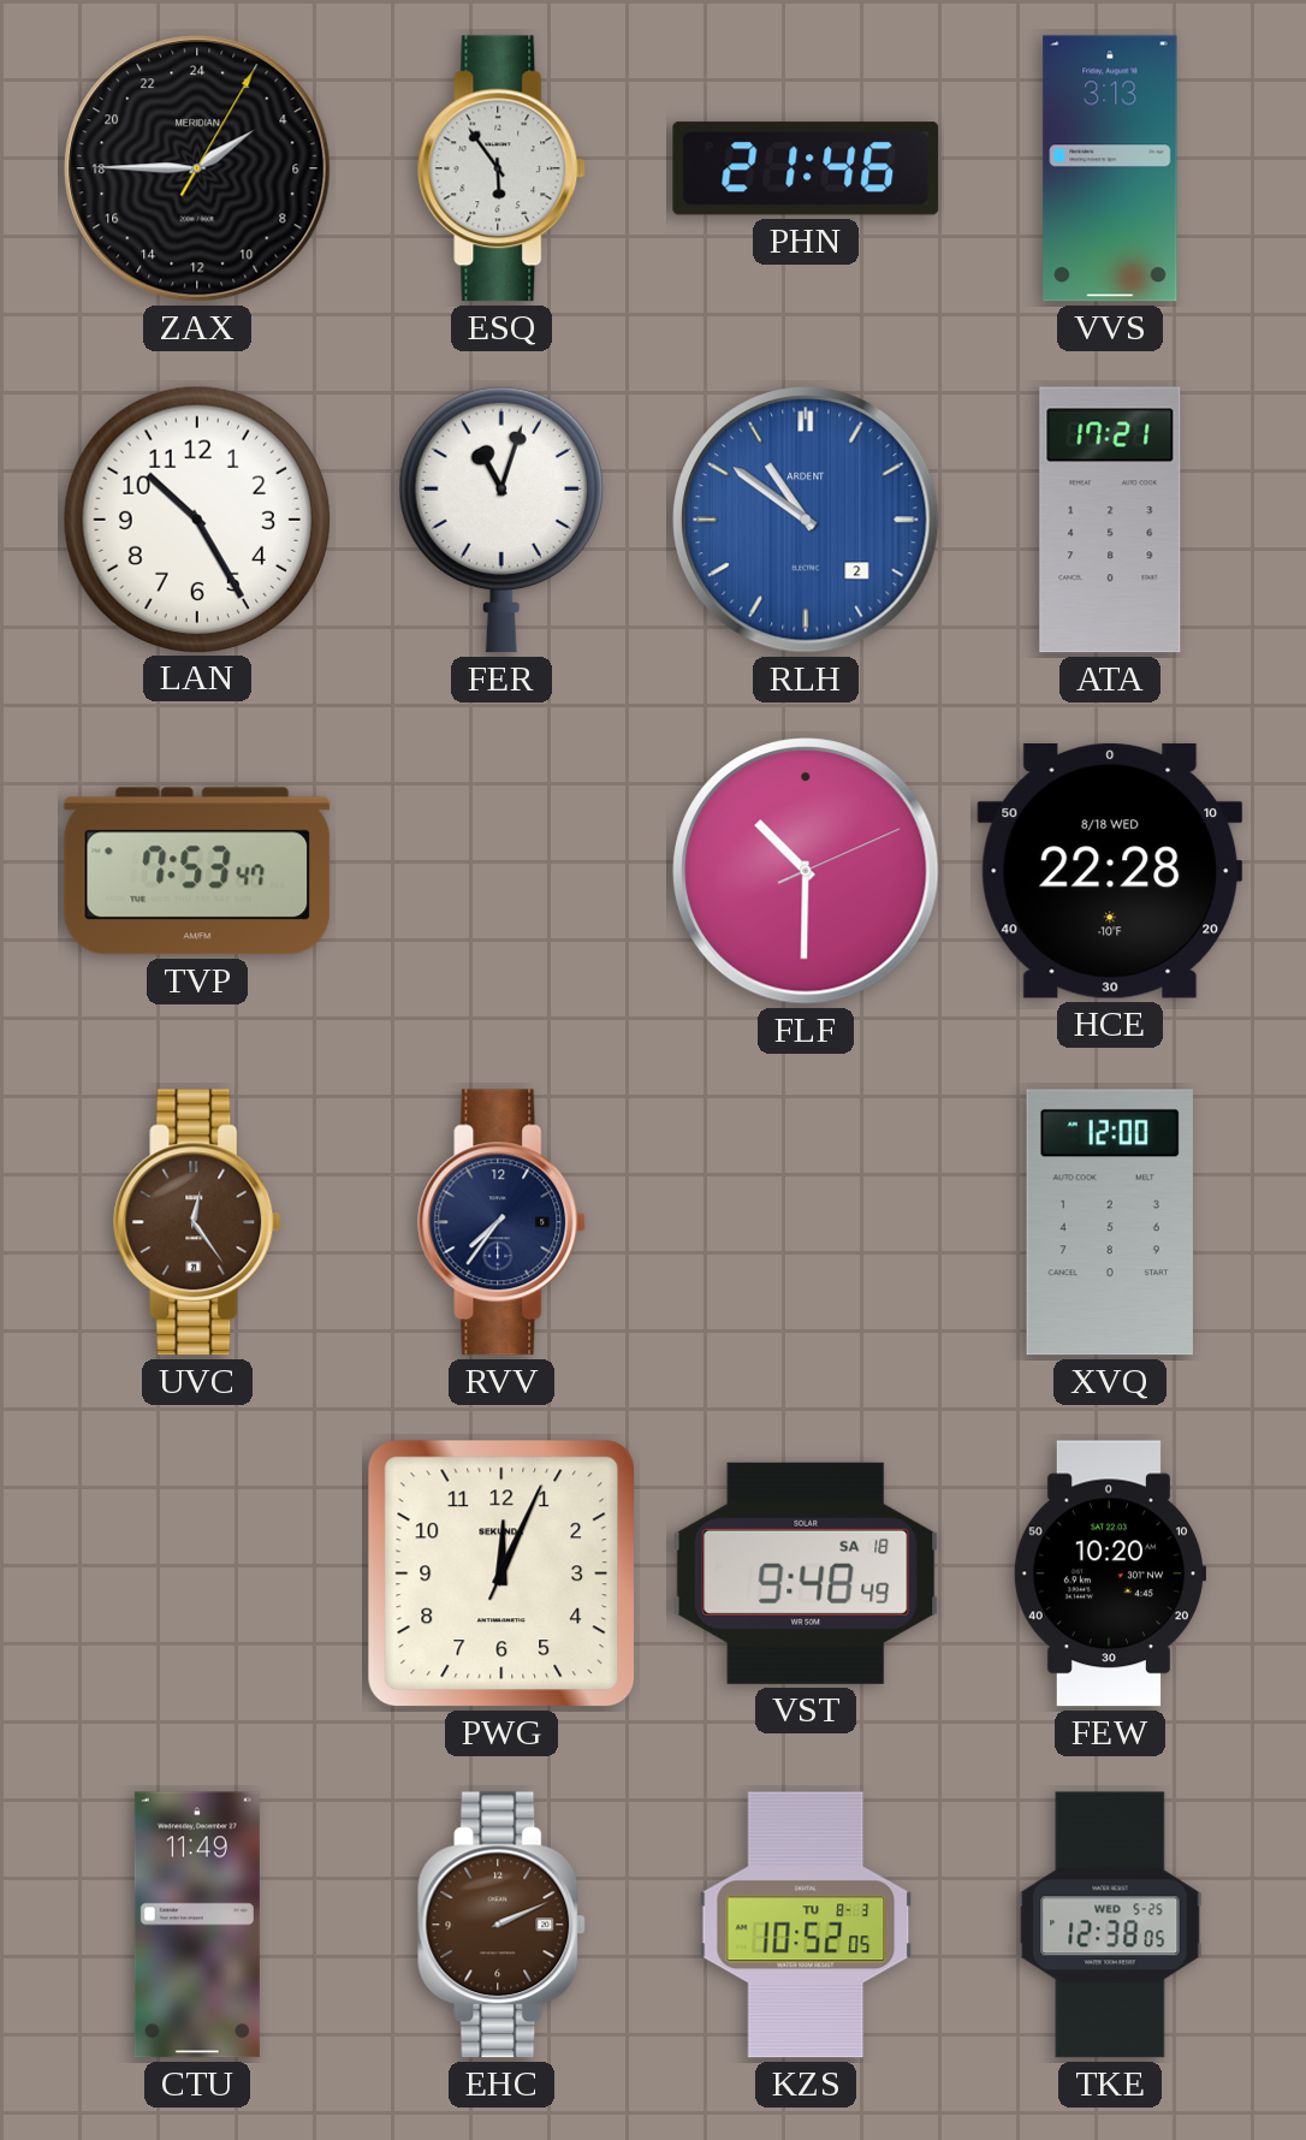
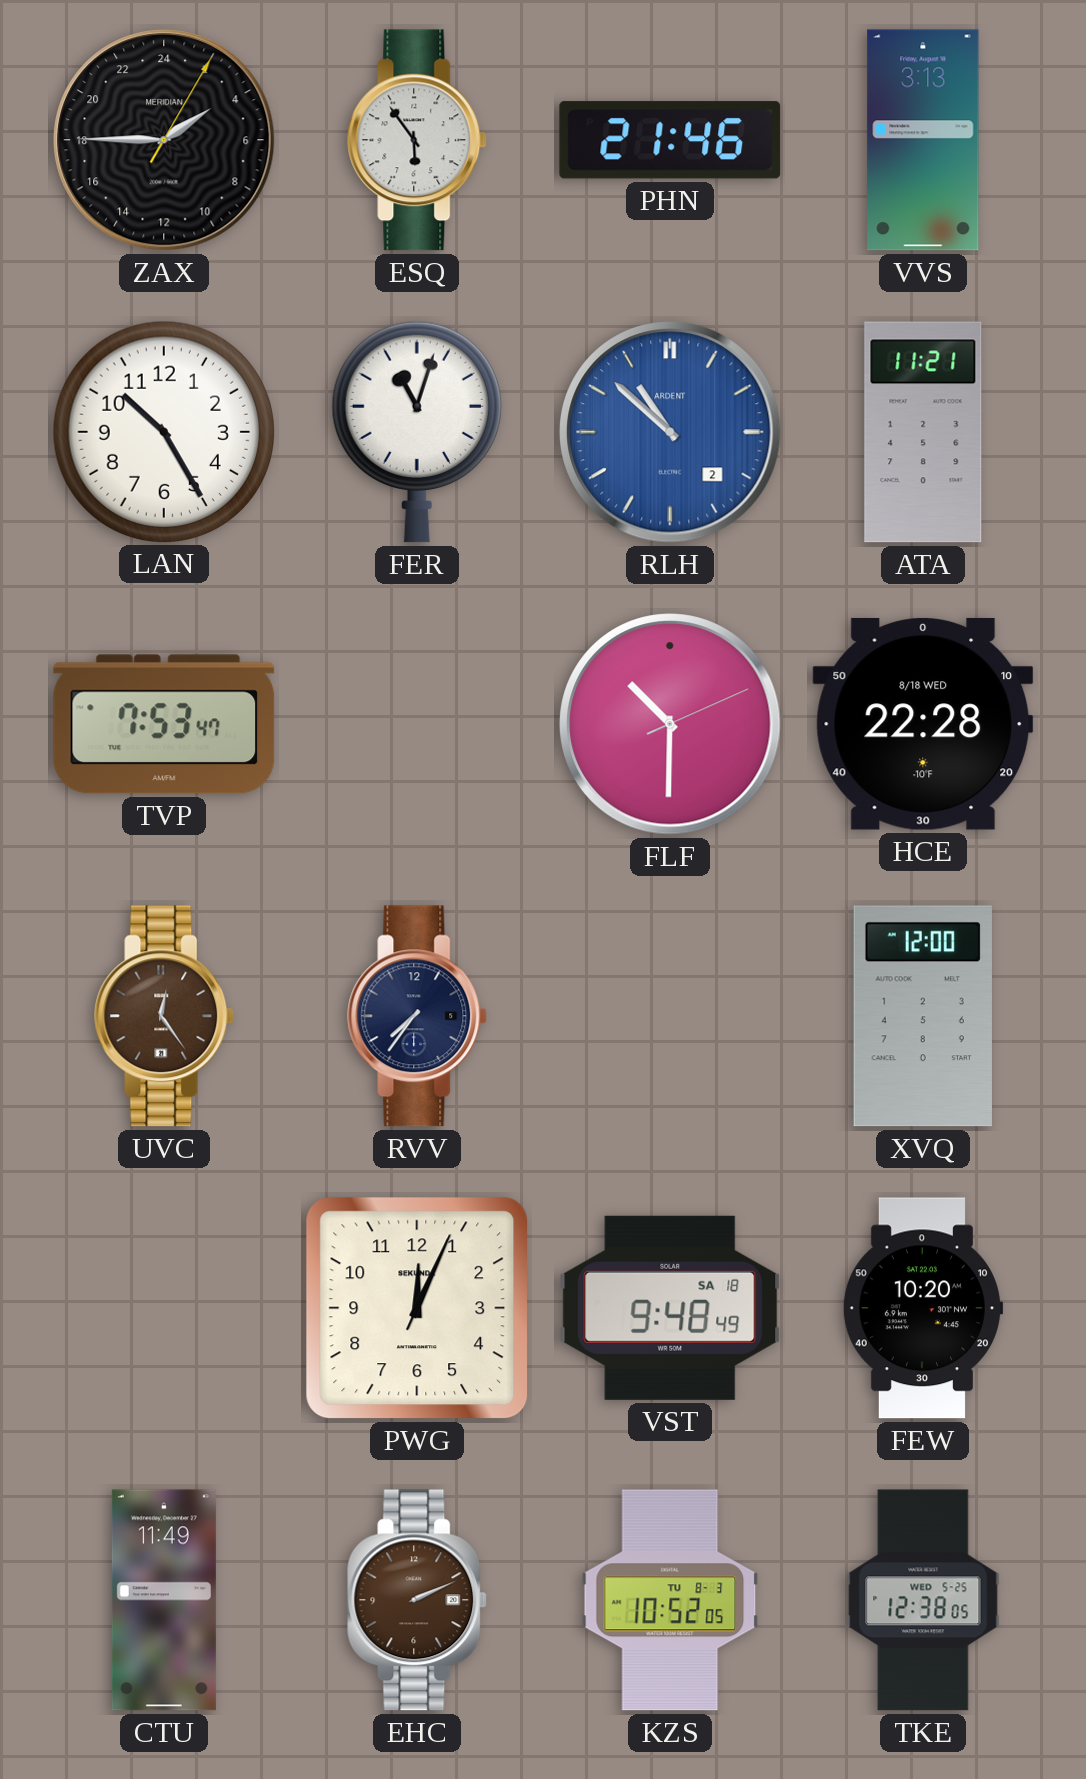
RLH: 10:51 -> 10:52
ATA: 17:21 -> 11:21
